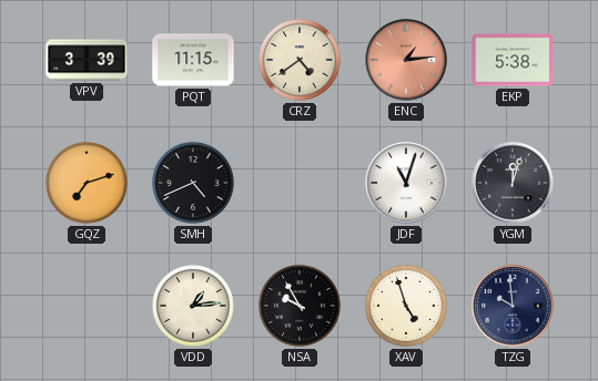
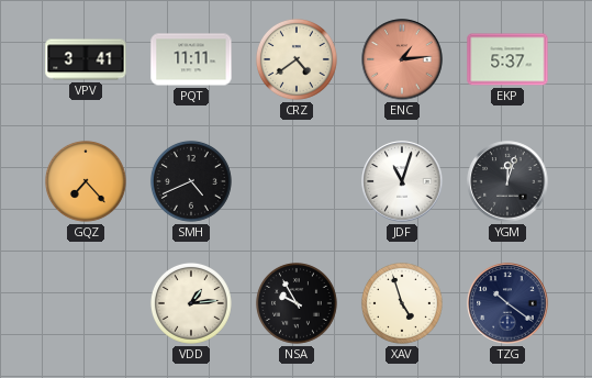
VPV: 3:39 -> 3:41
PQT: 11:15 -> 11:11
EKP: 5:38 -> 5:37
GQZ: 7:12 -> 7:23
TZG: 9:59 -> 10:21
